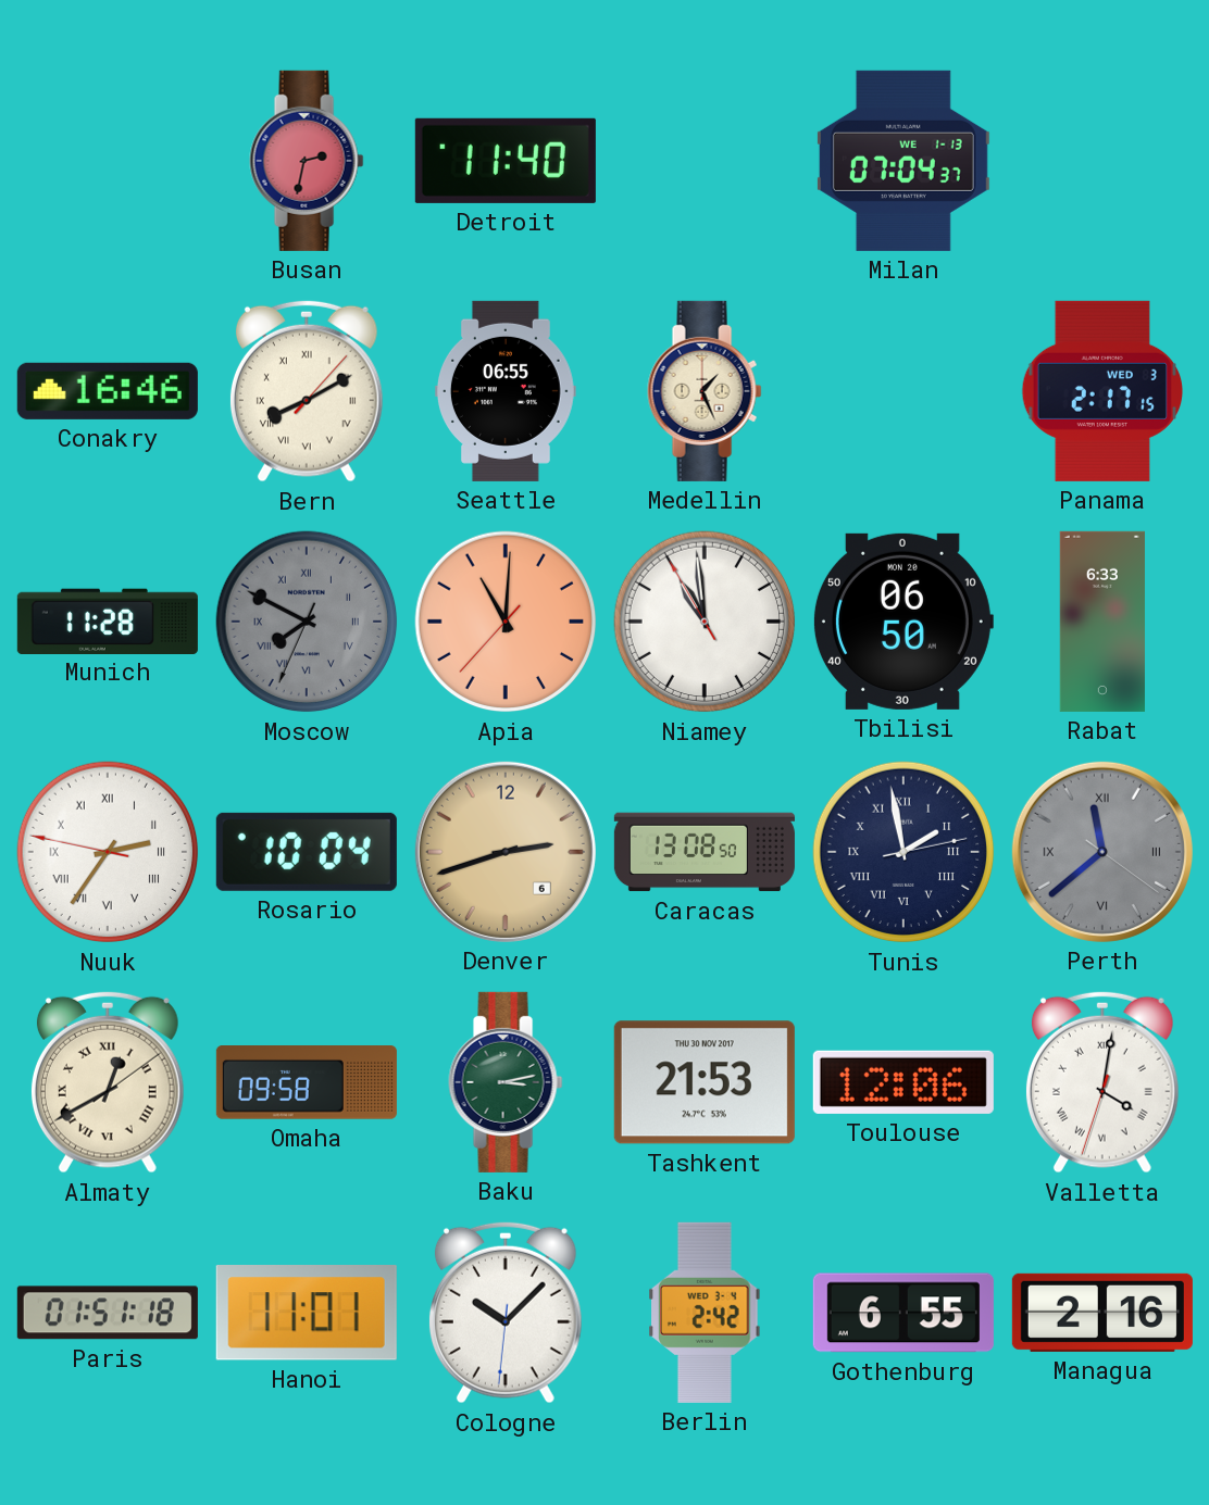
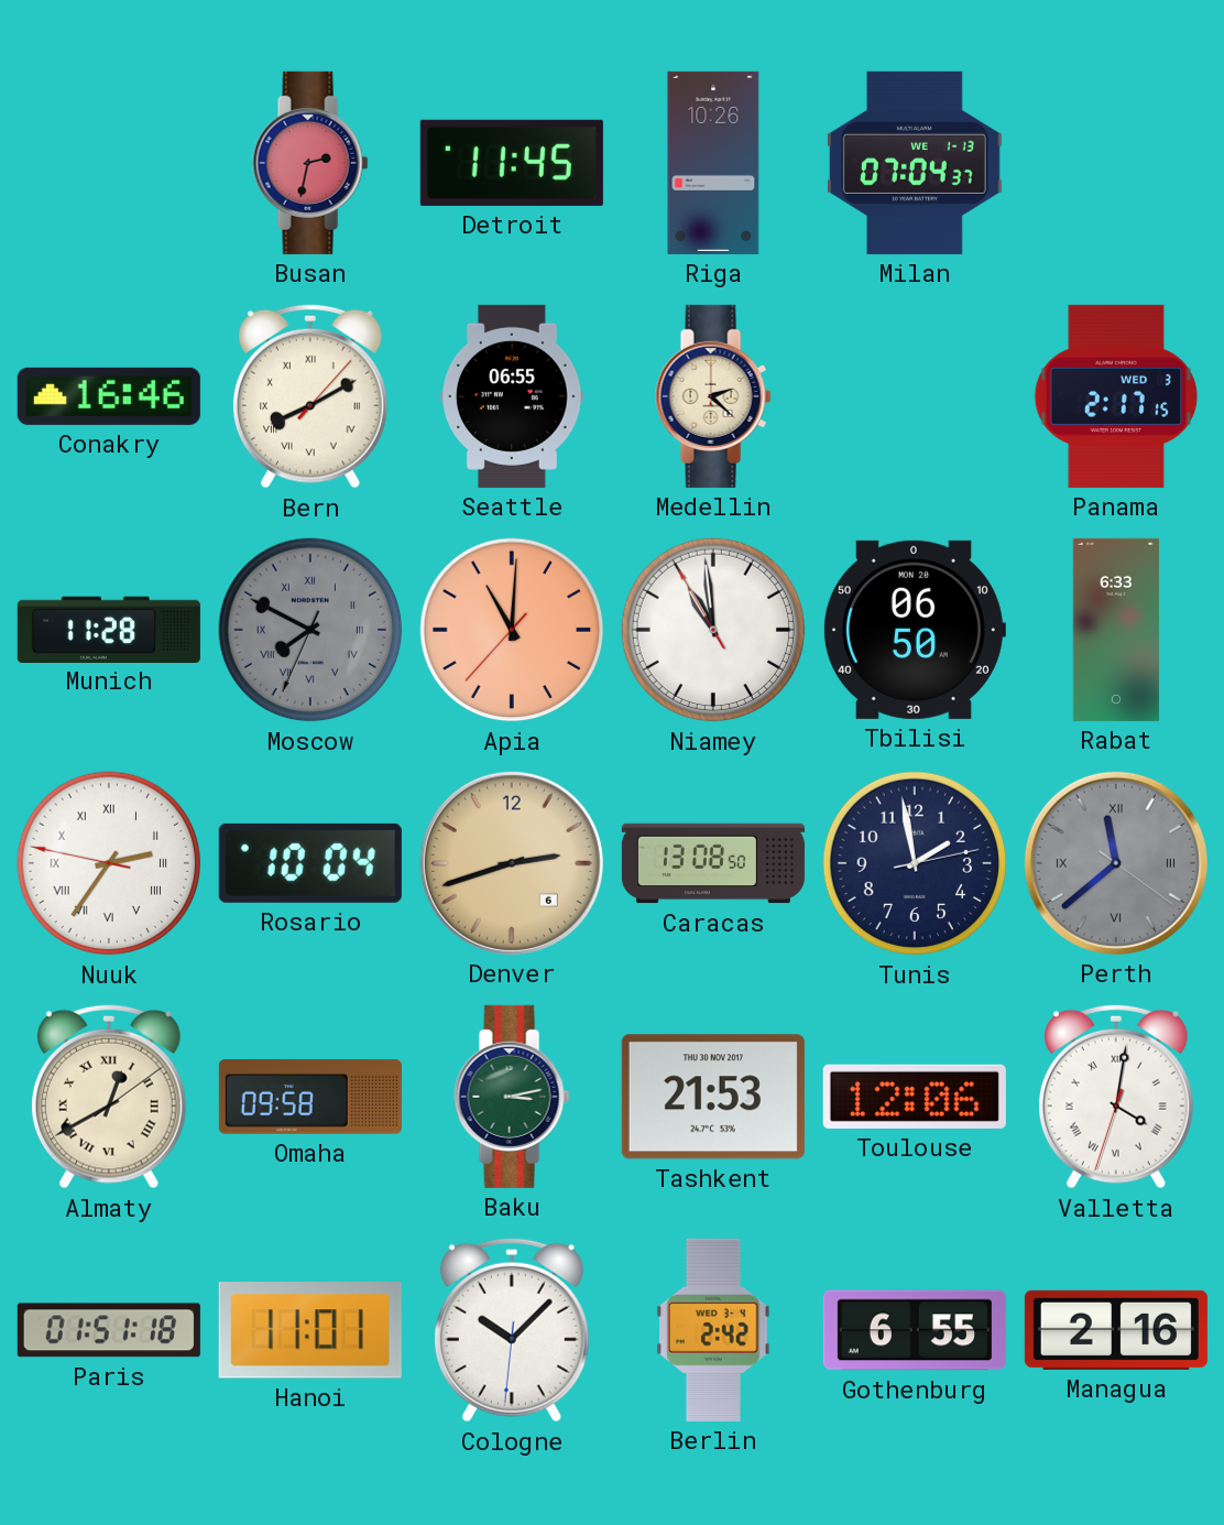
Detroit: 11:40 -> 11:45
Riga: none -> 10:26
Medellin: 1:26 -> 2:22
Tunis numerals: Roman -> Arabic
